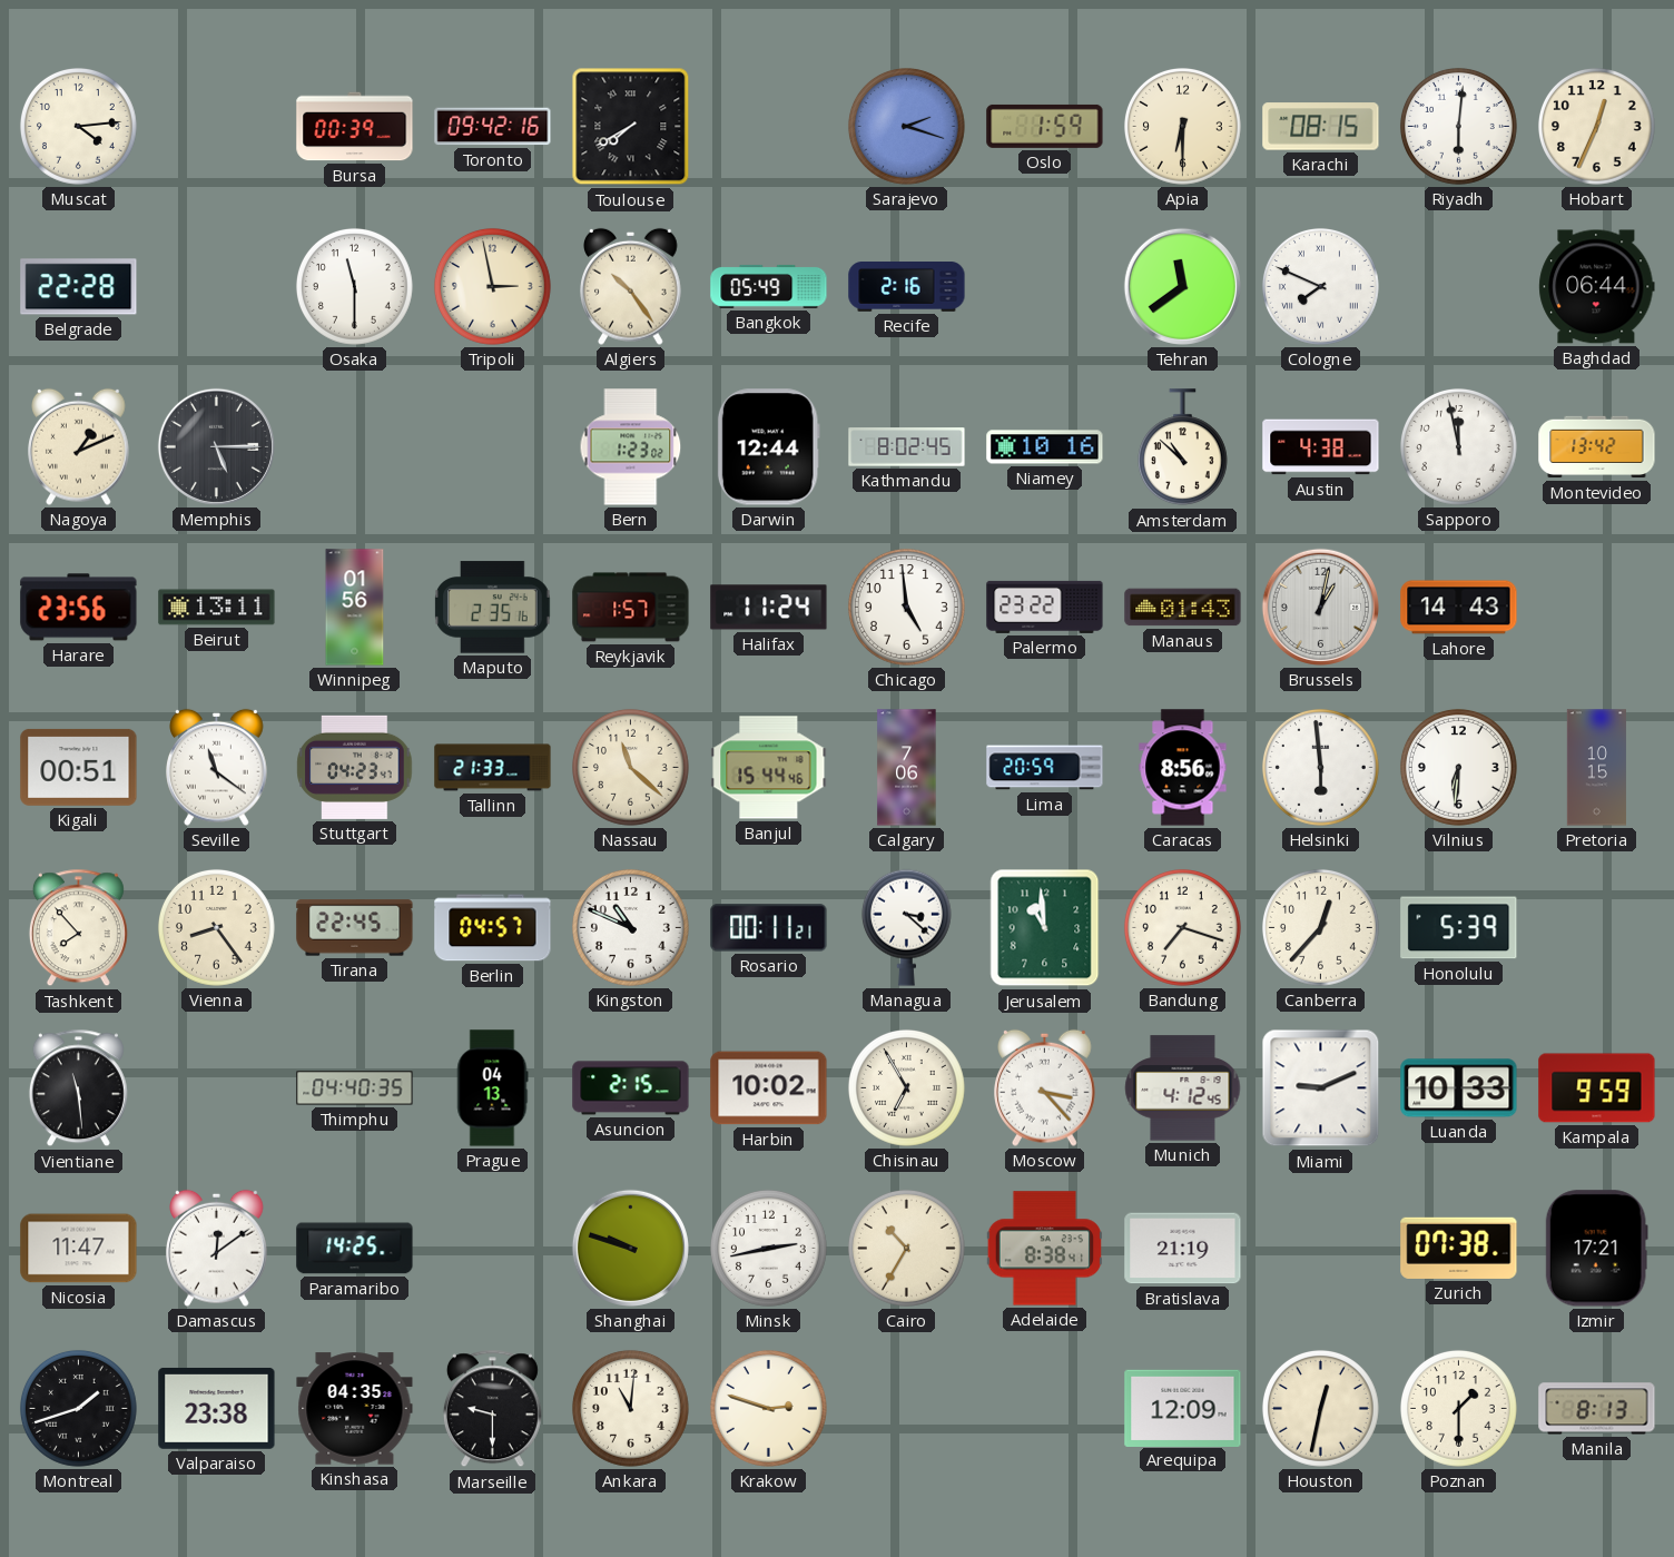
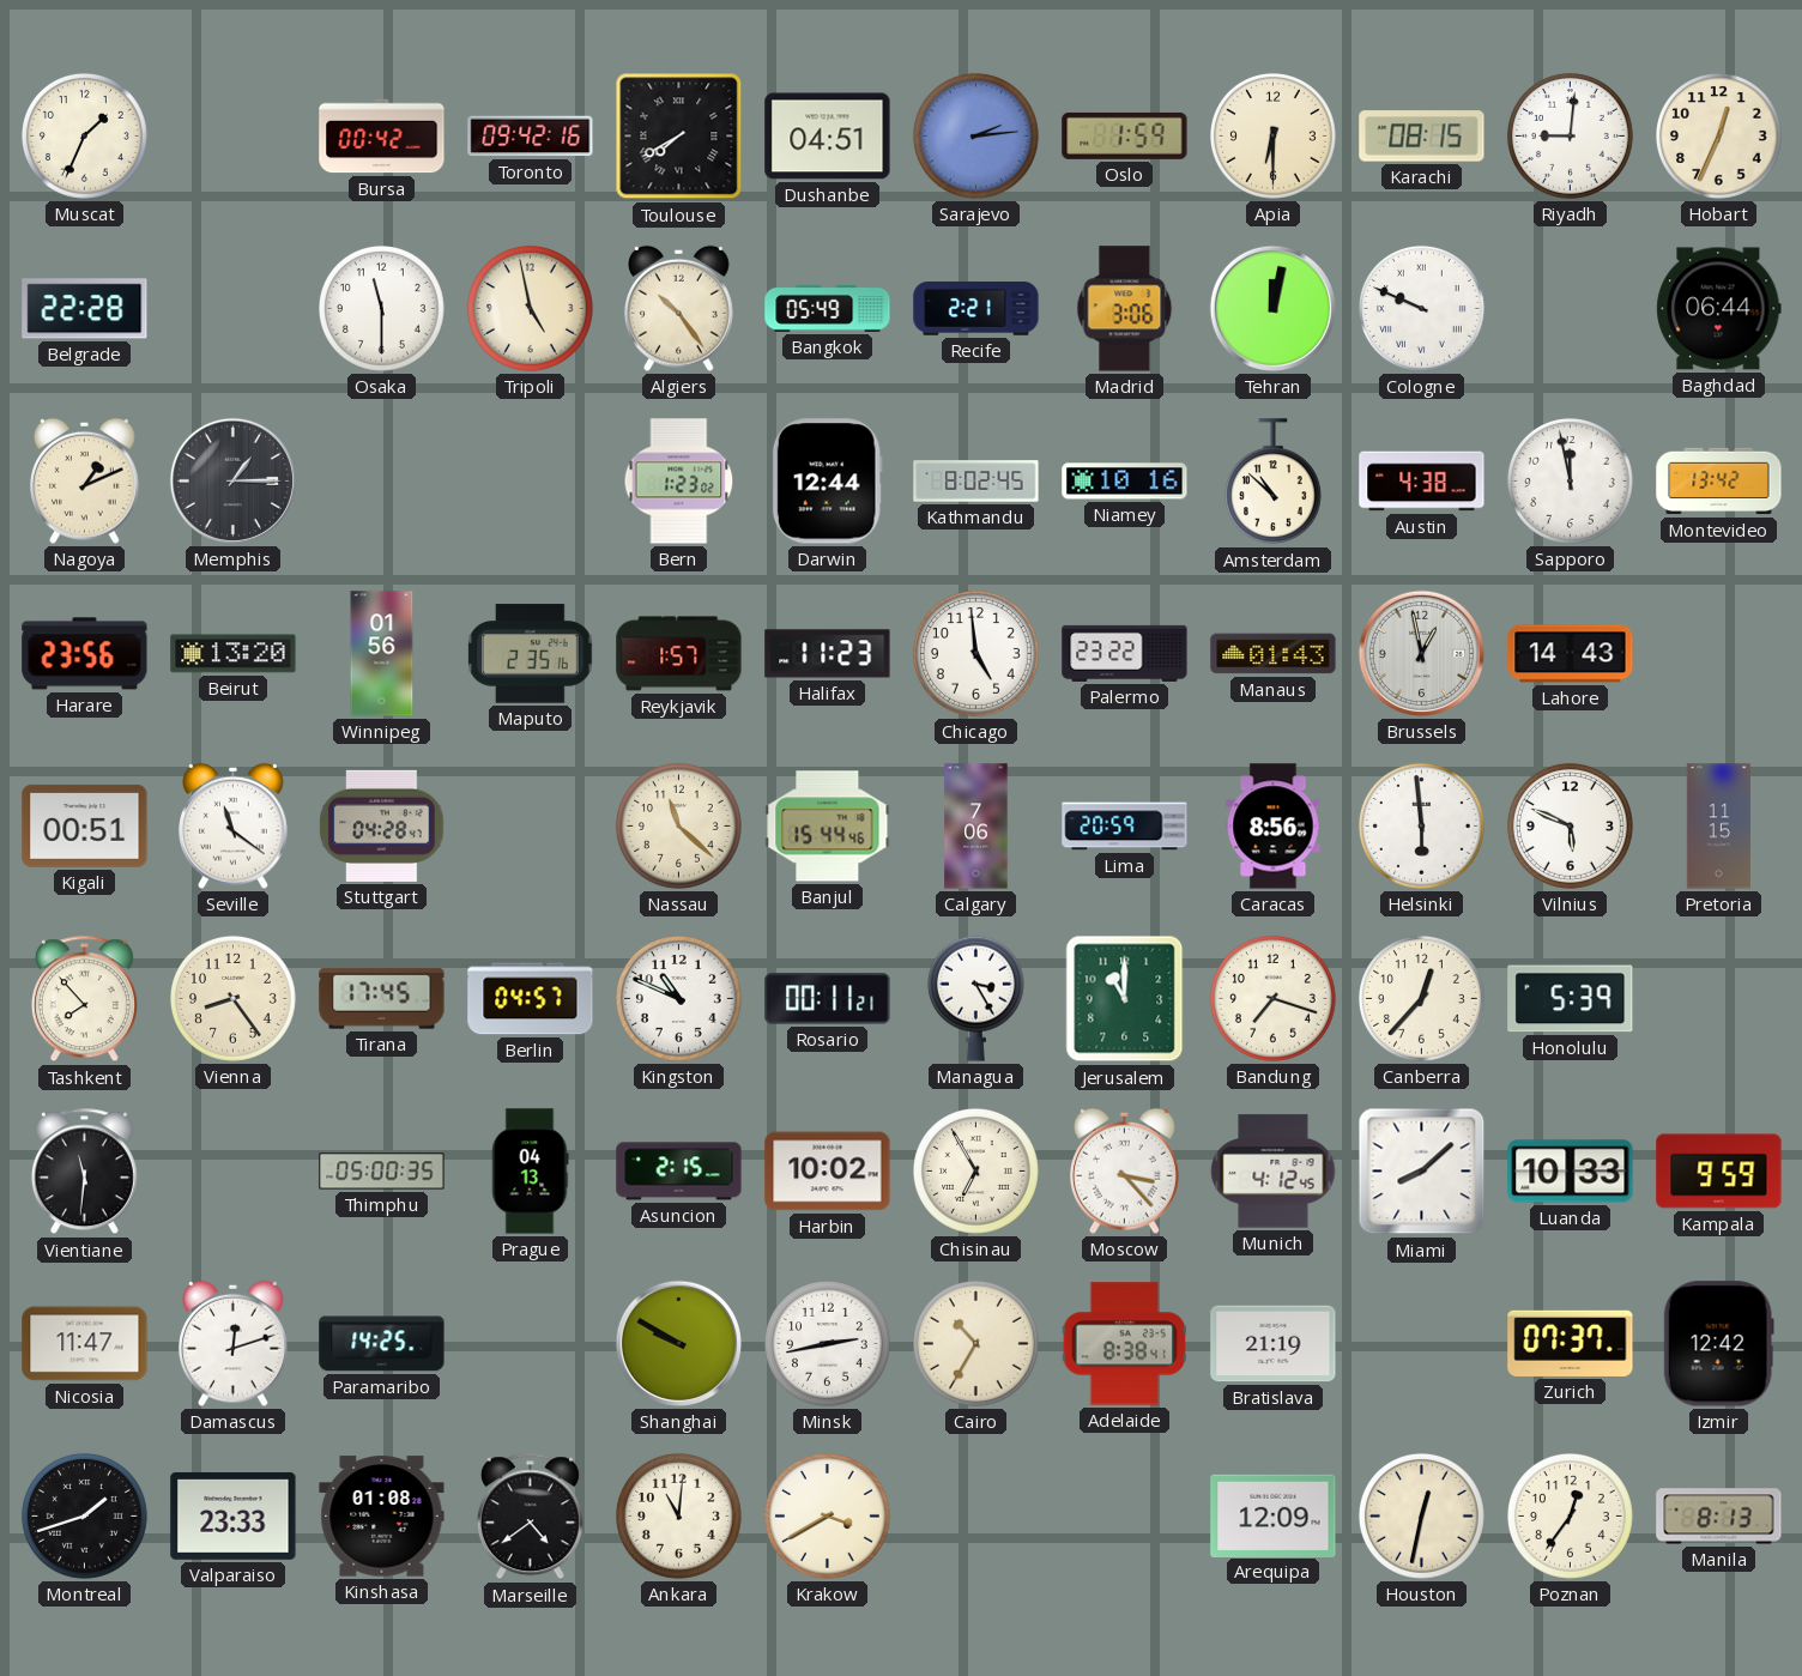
Muscat: 4:14 -> 1:34
Bursa: 00:39 -> 00:42
Dushanbe: none -> 04:51
Sarajevo: 2:18 -> 2:14
Riyadh: 6:01 -> 9:01
Tripoli: 2:58 -> 4:58
Recife: 2:16 -> 2:21
Madrid: none -> 3:06
Tehran: 11:39 -> 12:02
Cologne: 7:49 -> 9:49
Memphis: 5:15 -> 1:15
Beirut: 13:11 -> 13:20
Halifax: 11:24 -> 11:23
Brussels: 1:02 -> 12:58
Stuttgart: 04:23 -> 04:28
Tallinn: 21:33 -> none
Vilnius: 6:31 -> 5:49
Pretoria: 10:15 -> 11:15
Tirana: 22:45 -> 17:45
Managua: 3:22 -> 3:25
Jerusalem: 10:59 -> 11:00
Vientiane: 11:29 -> 11:31
Thimphu: 04:40 -> 05:00
Miami: 9:11 -> 8:08
Damascus: 12:09 -> 12:12
Shanghai: 9:48 -> 9:50
Zurich: 07:38 -> 07:37
Izmir: 17:21 -> 12:42
Valparaiso: 23:38 -> 23:33
Kinshasa: 04:35 -> 01:08
Marseille: 9:30 -> 4:39
Krakow: 2:48 -> 3:40
Poznan: 1:30 -> 12:36
